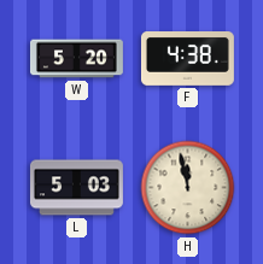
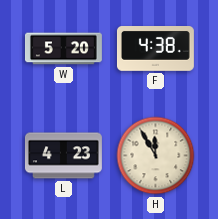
L: 5:03 -> 4:23
H: 11:58 -> 11:55
